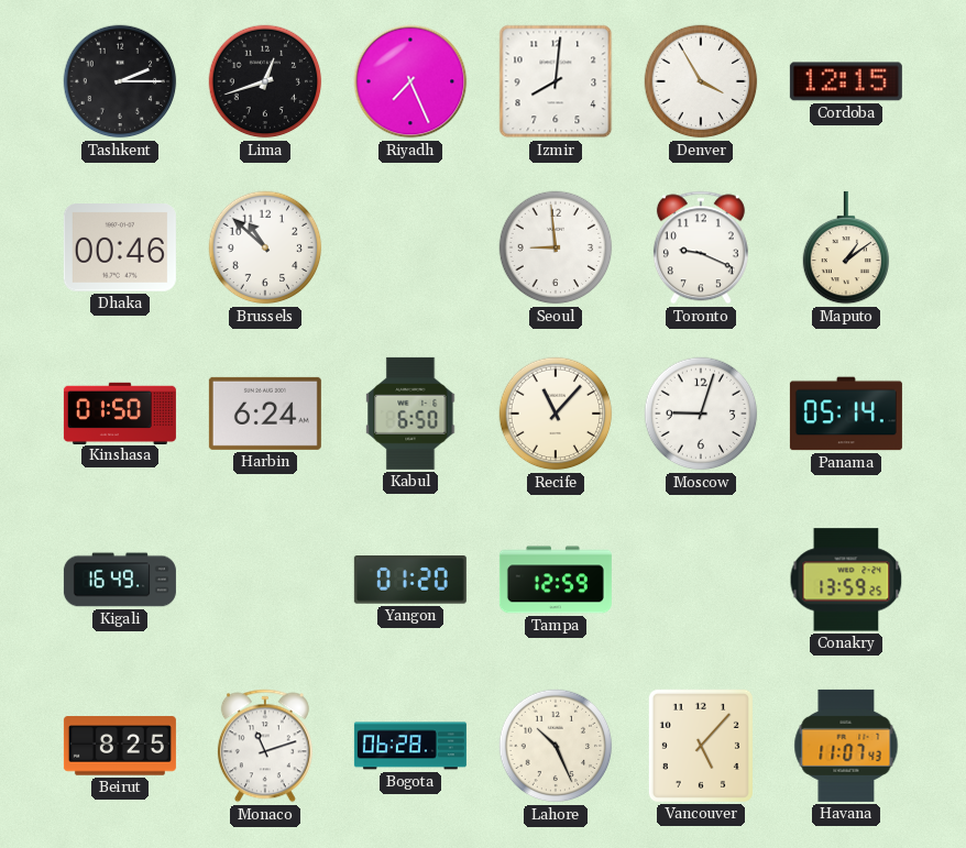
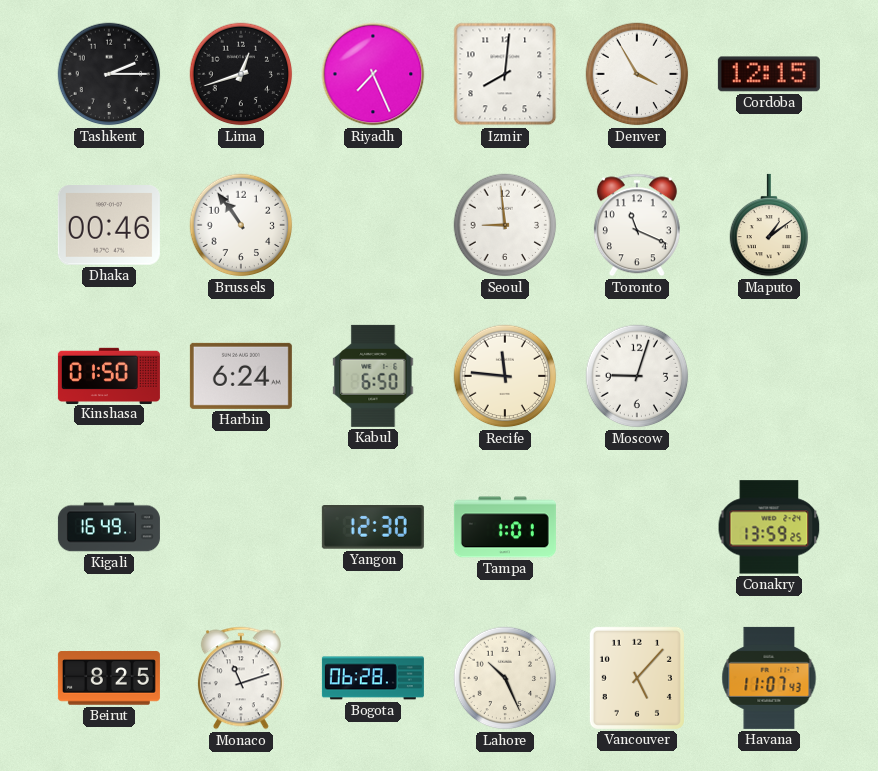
Brussels: 10:52 -> 10:54
Toronto: 9:19 -> 11:19
Recife: 11:07 -> 11:46
Panama: 05:14 -> none
Yangon: 01:20 -> 12:30
Tampa: 12:59 -> 1:01
